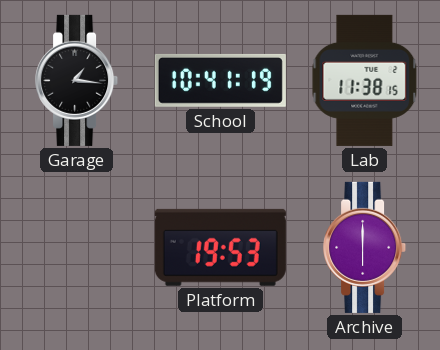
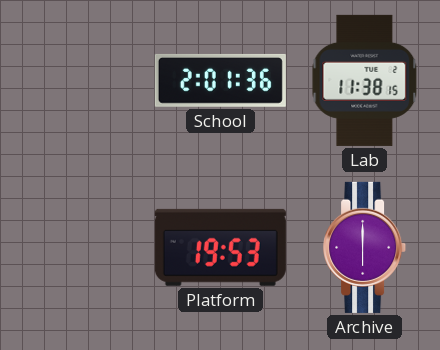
Garage: 1:16 -> none
School: 10:41 -> 2:01
